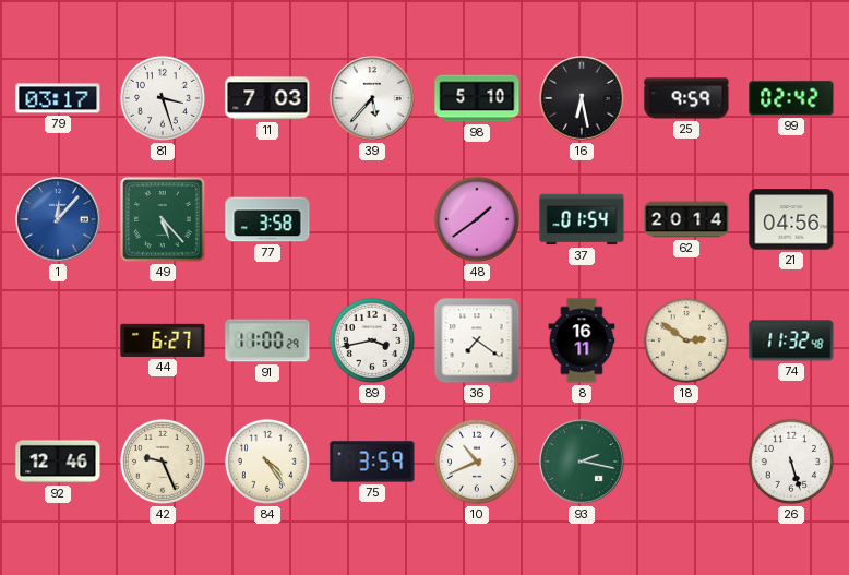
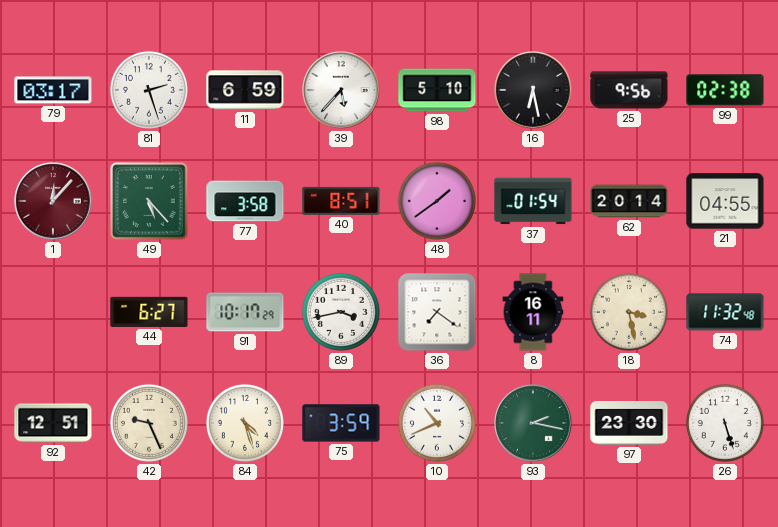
81: 3:27 -> 2:27
11: 7:03 -> 6:59
25: 9:59 -> 9:56
99: 02:42 -> 02:38
1 dial: blue -> burgundy
40: none -> 8:51
21: 04:56 -> 04:55
91: 11:00 -> 10:17
18: 2:51 -> 3:28
92: 12:46 -> 12:51
84: 4:24 -> 4:27
97: none -> 23:30
